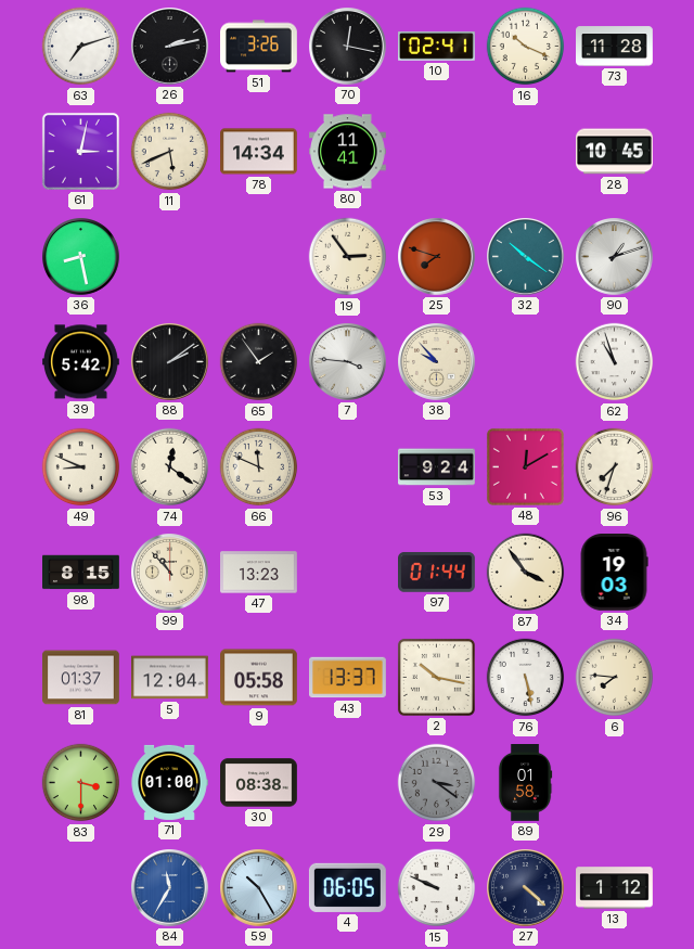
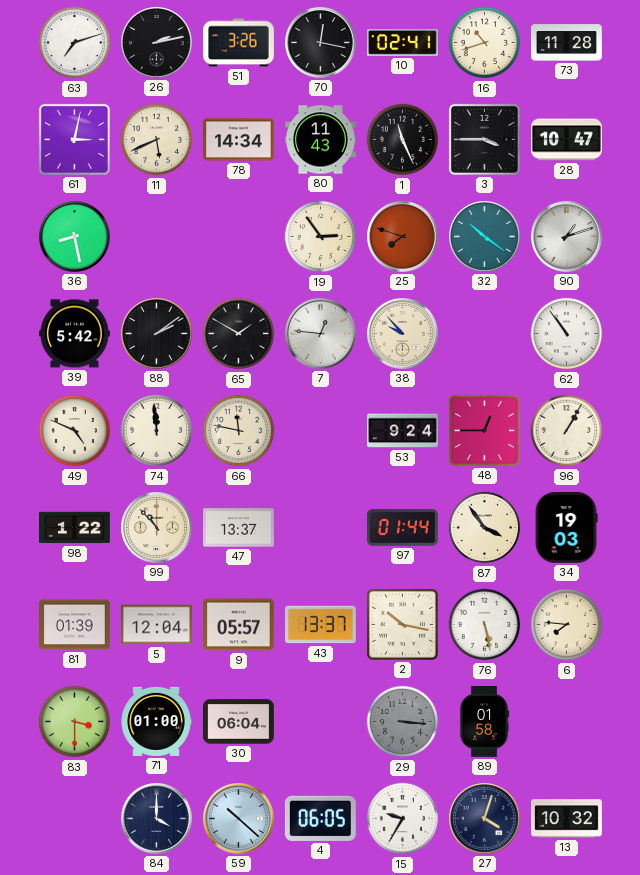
16: 10:19 -> 10:42
80: 11:41 -> 11:43
1: none -> 11:26
3: none -> 3:45
28: 10:45 -> 10:47
65: 1:54 -> 1:50
7: 3:46 -> 12:46
62: 10:57 -> 10:54
49: 8:49 -> 4:49
74: 12:21 -> 11:59
66: 11:49 -> 11:47
48: 12:10 -> 12:45
96: 7:33 -> 1:05
98: 8:15 -> 1:22
47: 13:23 -> 13:37
81: 01:37 -> 01:39
9: 05:58 -> 05:57
30: 08:38 -> 06:04
29: 3:21 -> 3:16
84: 11:35 -> 4:00
84 dial: blue -> navy
59: 10:25 -> 10:22
15: 9:49 -> 9:35
27: 4:22 -> 4:03
13: 1:12 -> 10:32
